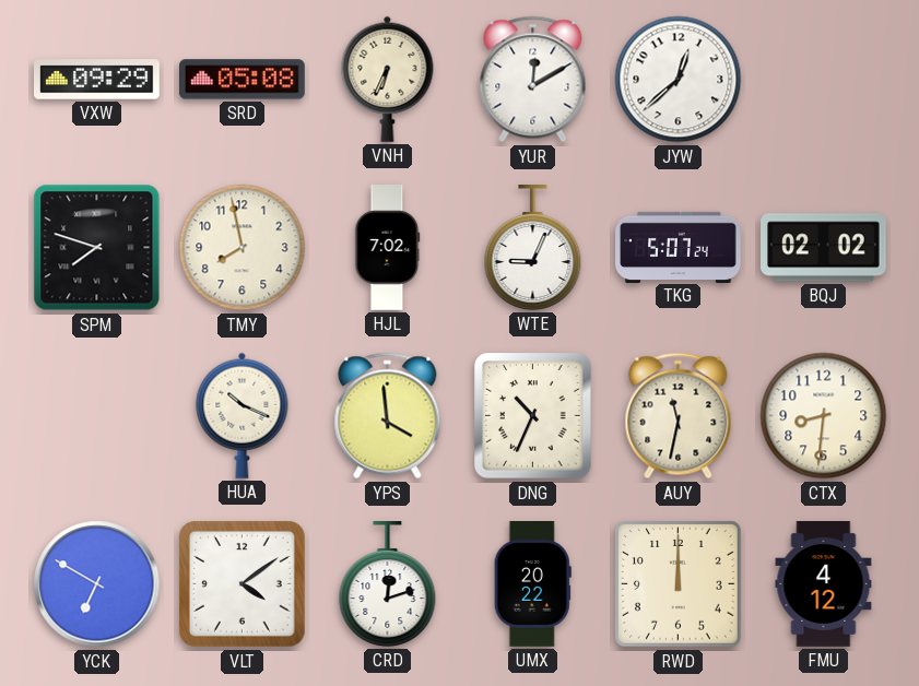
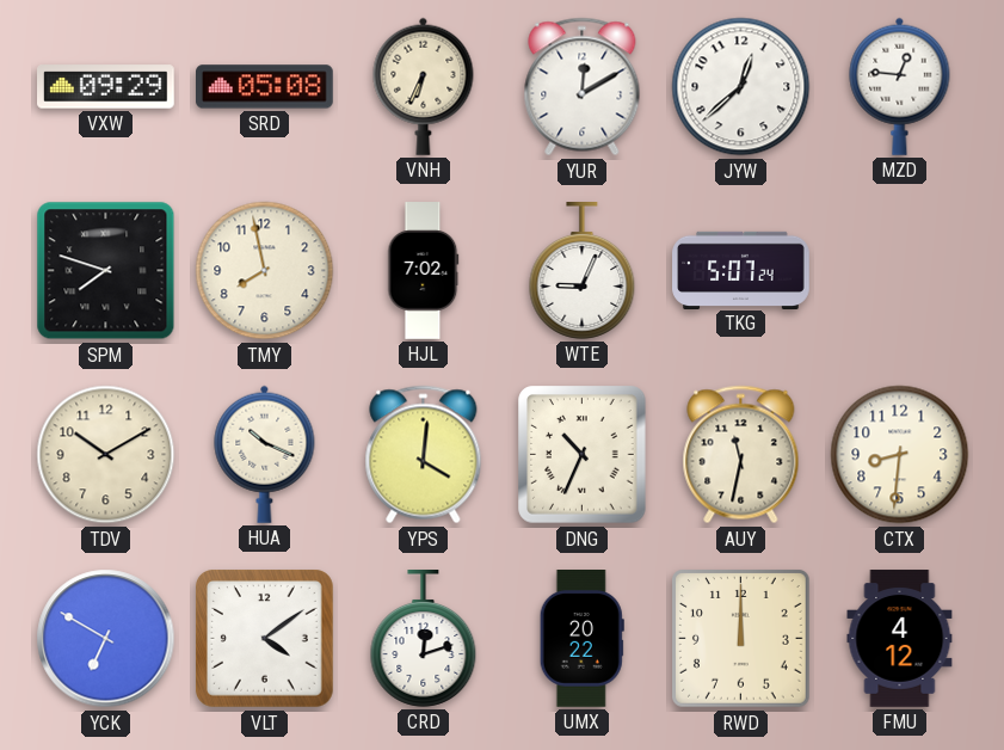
MZD: none -> 12:46
BQJ: 02:02 -> none
TDV: none -> 10:10
YPS: 3:59 -> 4:01
